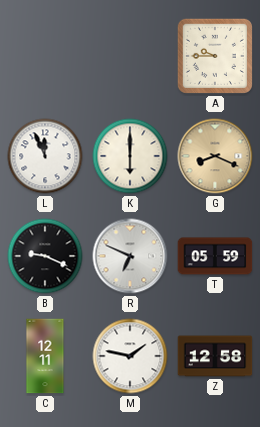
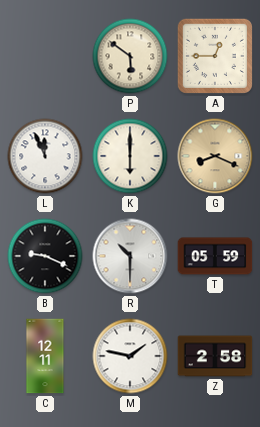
P: none -> 5:51
A: 9:45 -> 12:45
R: 6:49 -> 10:30
Z: 12:58 -> 2:58
